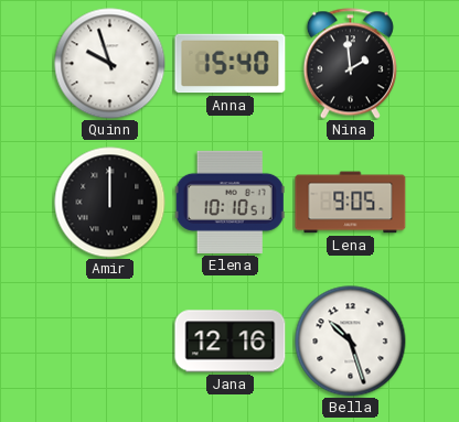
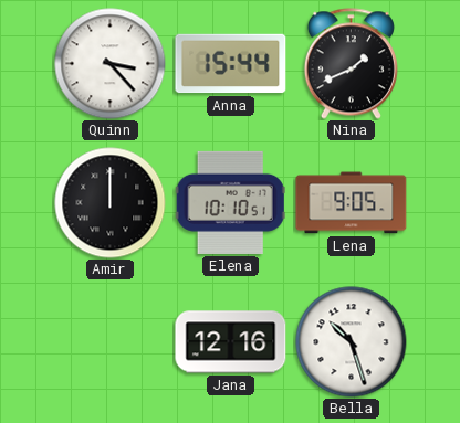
Quinn: 9:57 -> 3:23
Anna: 15:40 -> 15:44
Nina: 1:59 -> 1:41
